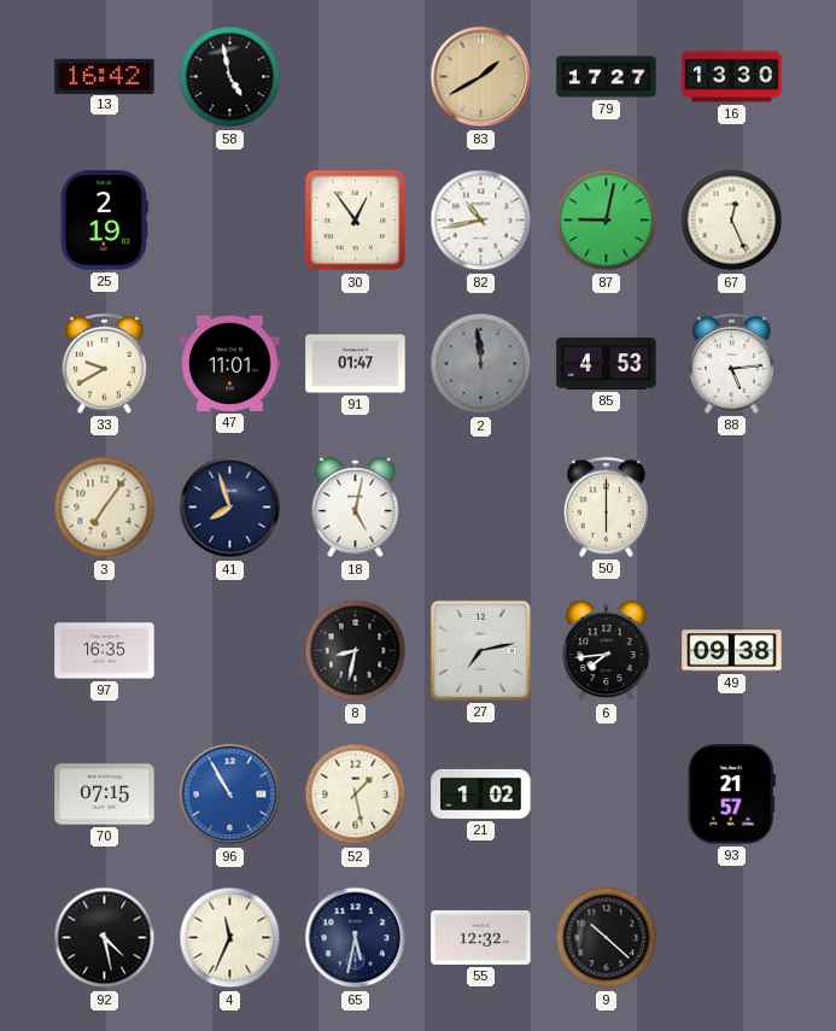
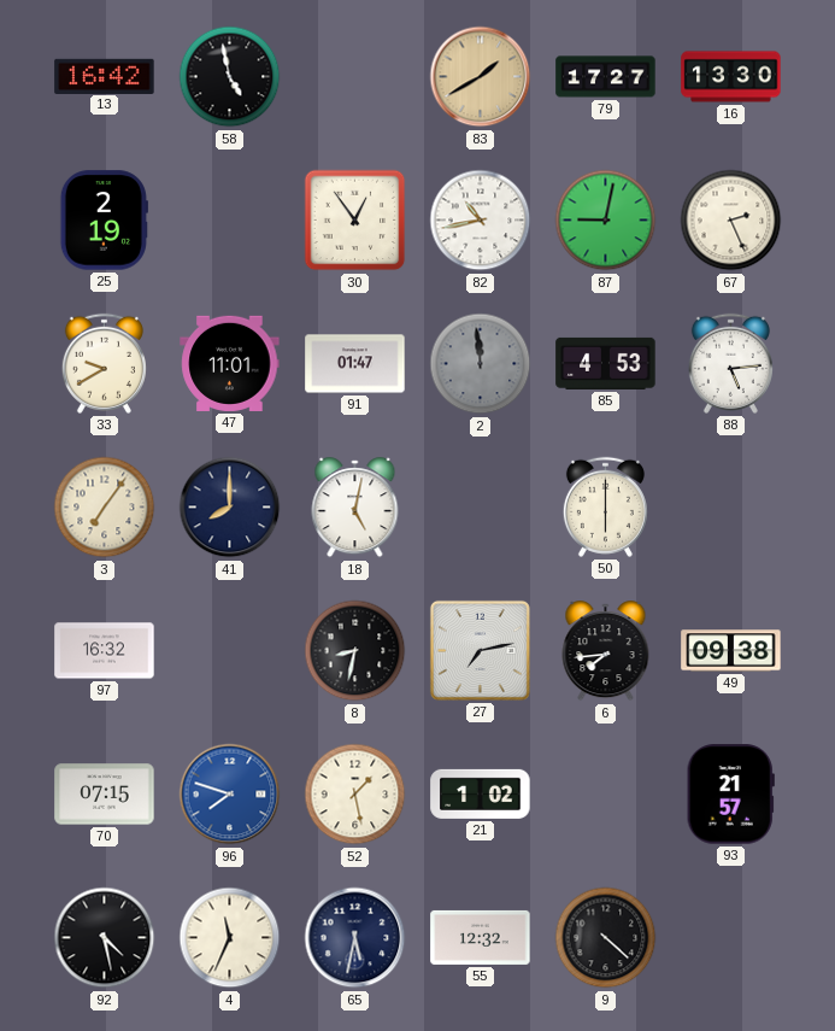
67: 12:26 -> 2:26
41: 7:57 -> 8:00
97: 16:35 -> 16:32
96: 10:55 -> 7:48
9: 10:22 -> 4:22
